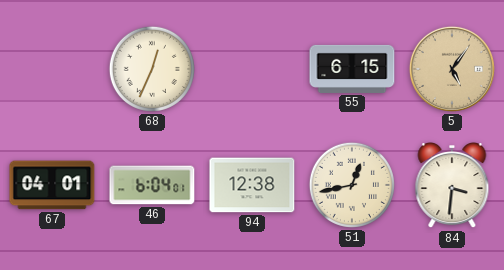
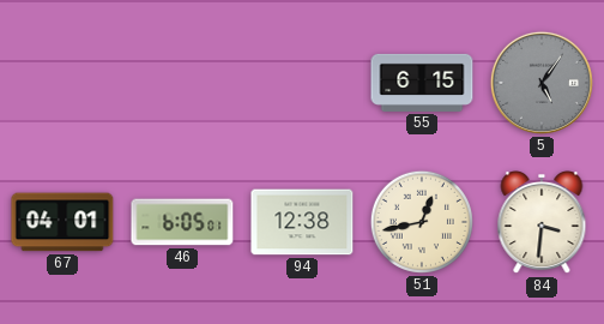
68: 12:34 -> none
5 dial: champagne -> grey
46: 6:04 -> 6:05
